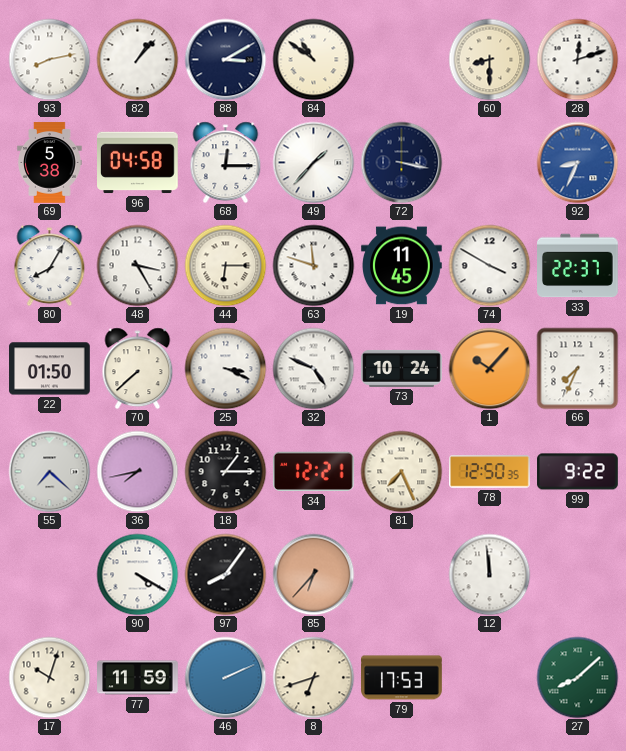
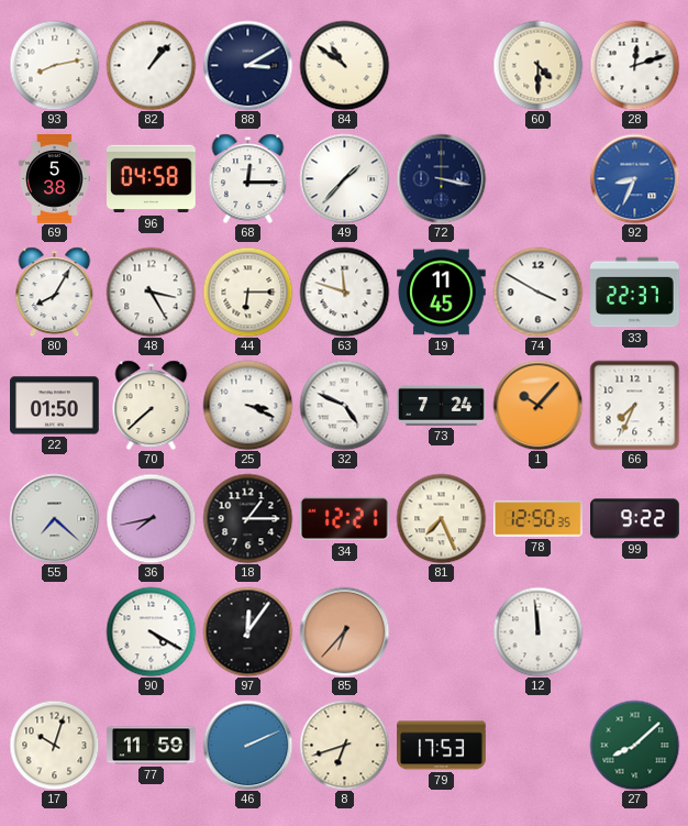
60: 8:30 -> 4:30
73: 10:24 -> 7:24
97: 8:06 -> 12:06
